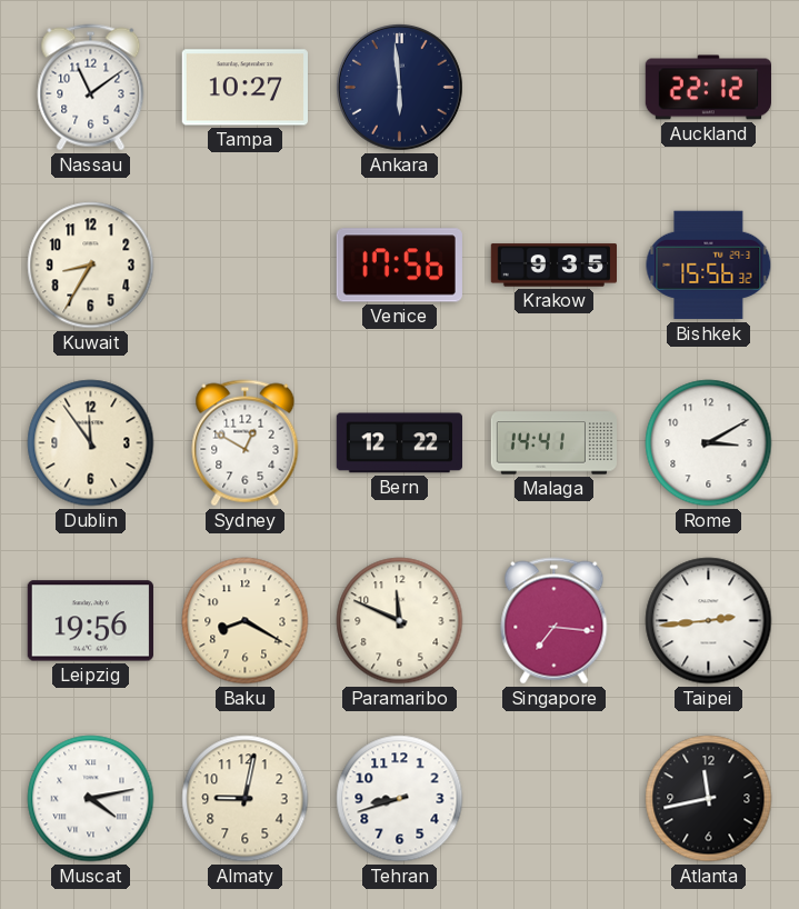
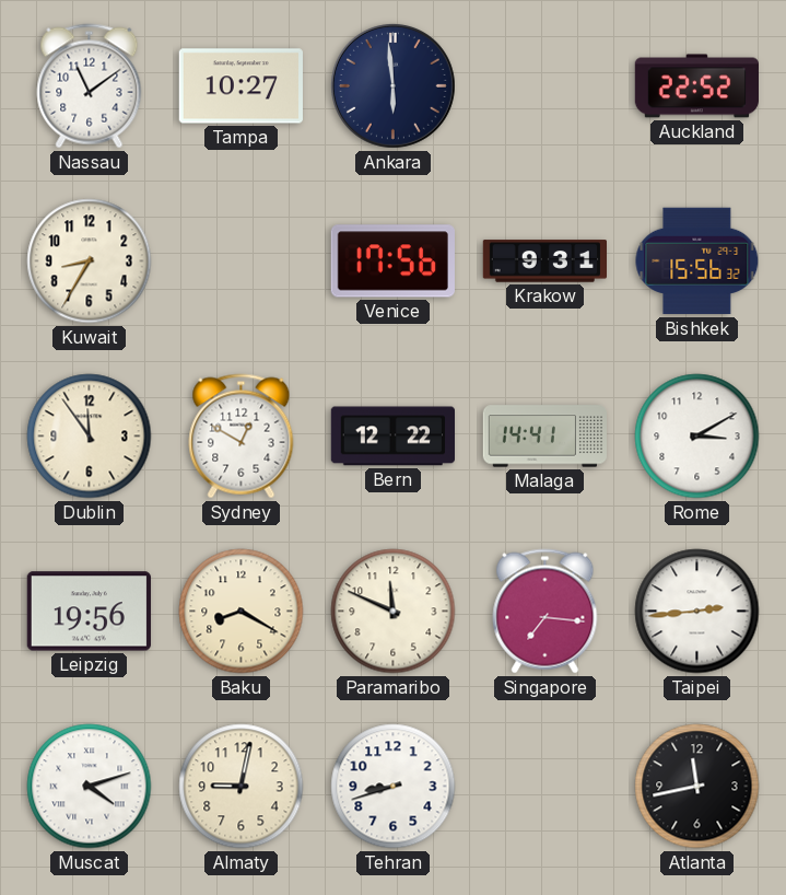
Auckland: 22:12 -> 22:52
Krakow: 9:35 -> 9:31
Muscat: 4:13 -> 4:12
